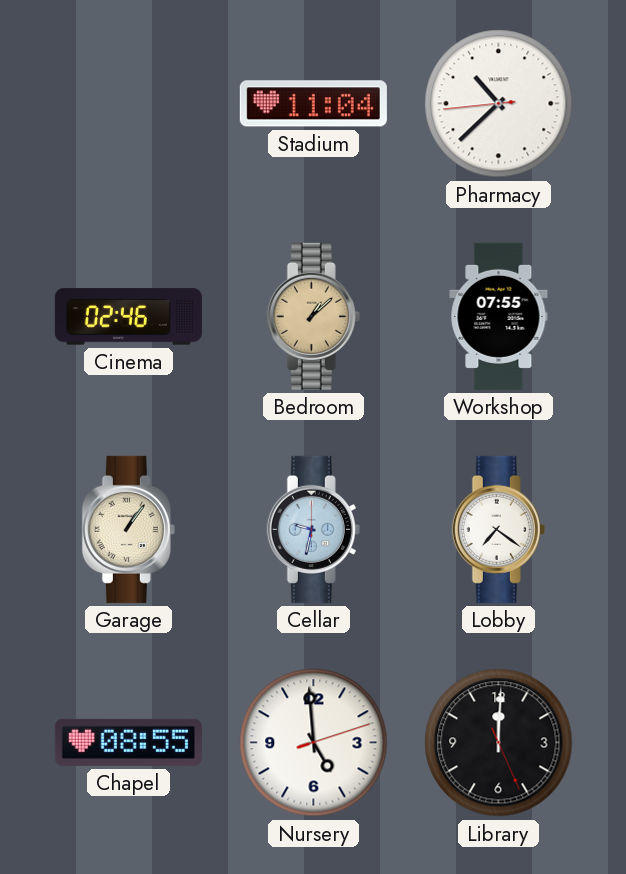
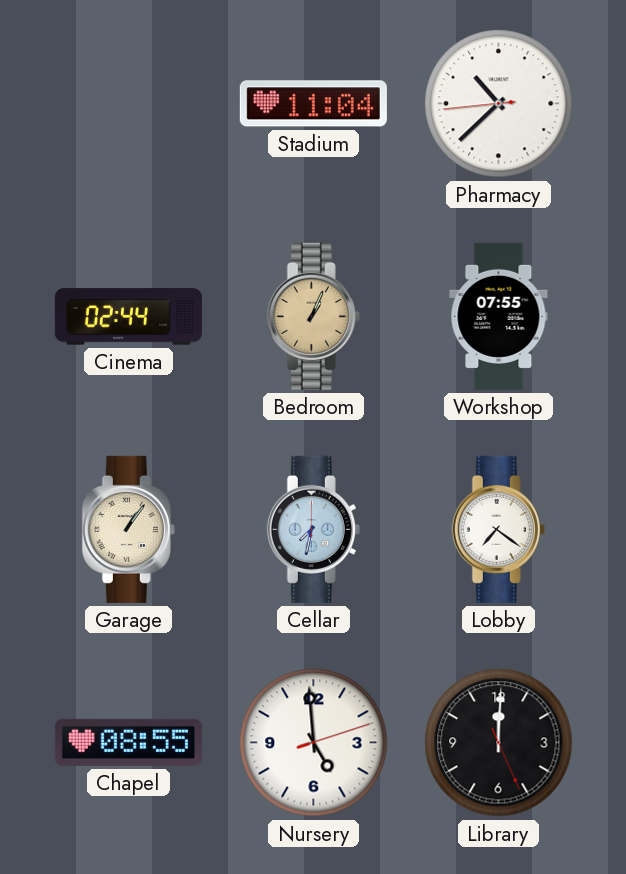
Cinema: 02:46 -> 02:44
Bedroom: 1:08 -> 1:04
Cellar: 9:32 -> 7:32
